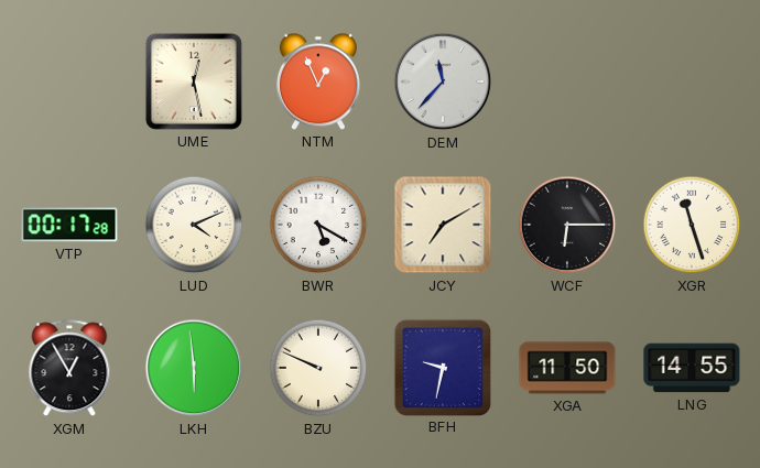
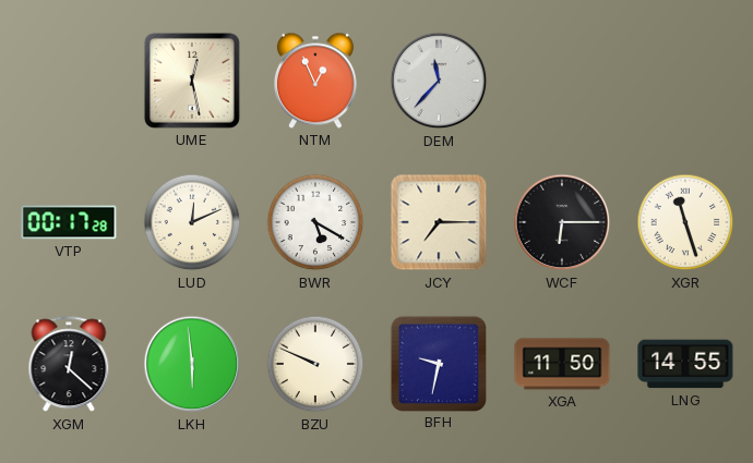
LUD: 4:11 -> 12:11
JCY: 7:10 -> 7:15
XGM: 12:55 -> 12:22
